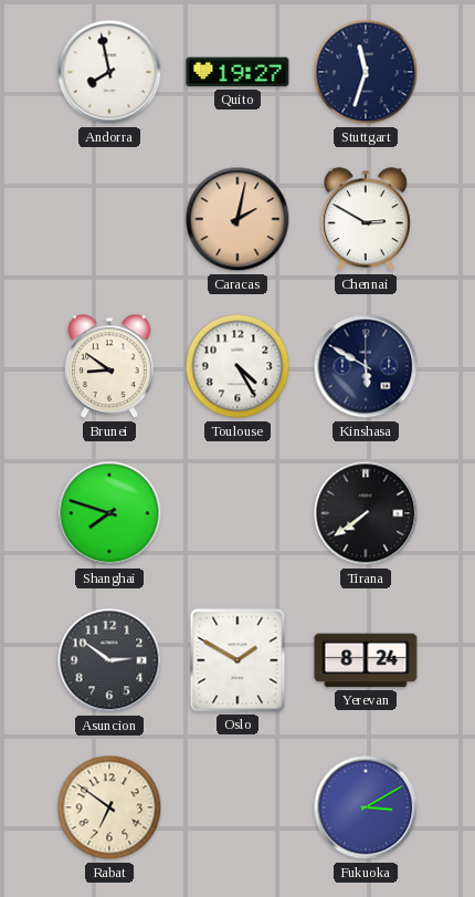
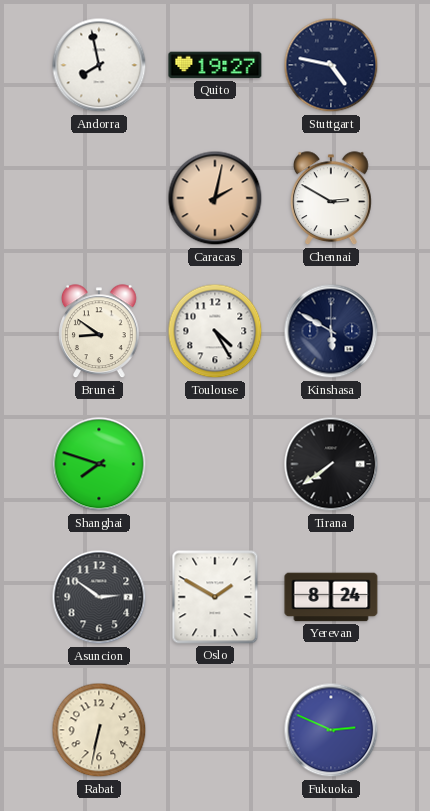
Stuttgart: 11:33 -> 4:47
Rabat: 6:51 -> 6:32
Fukuoka: 3:10 -> 2:49
